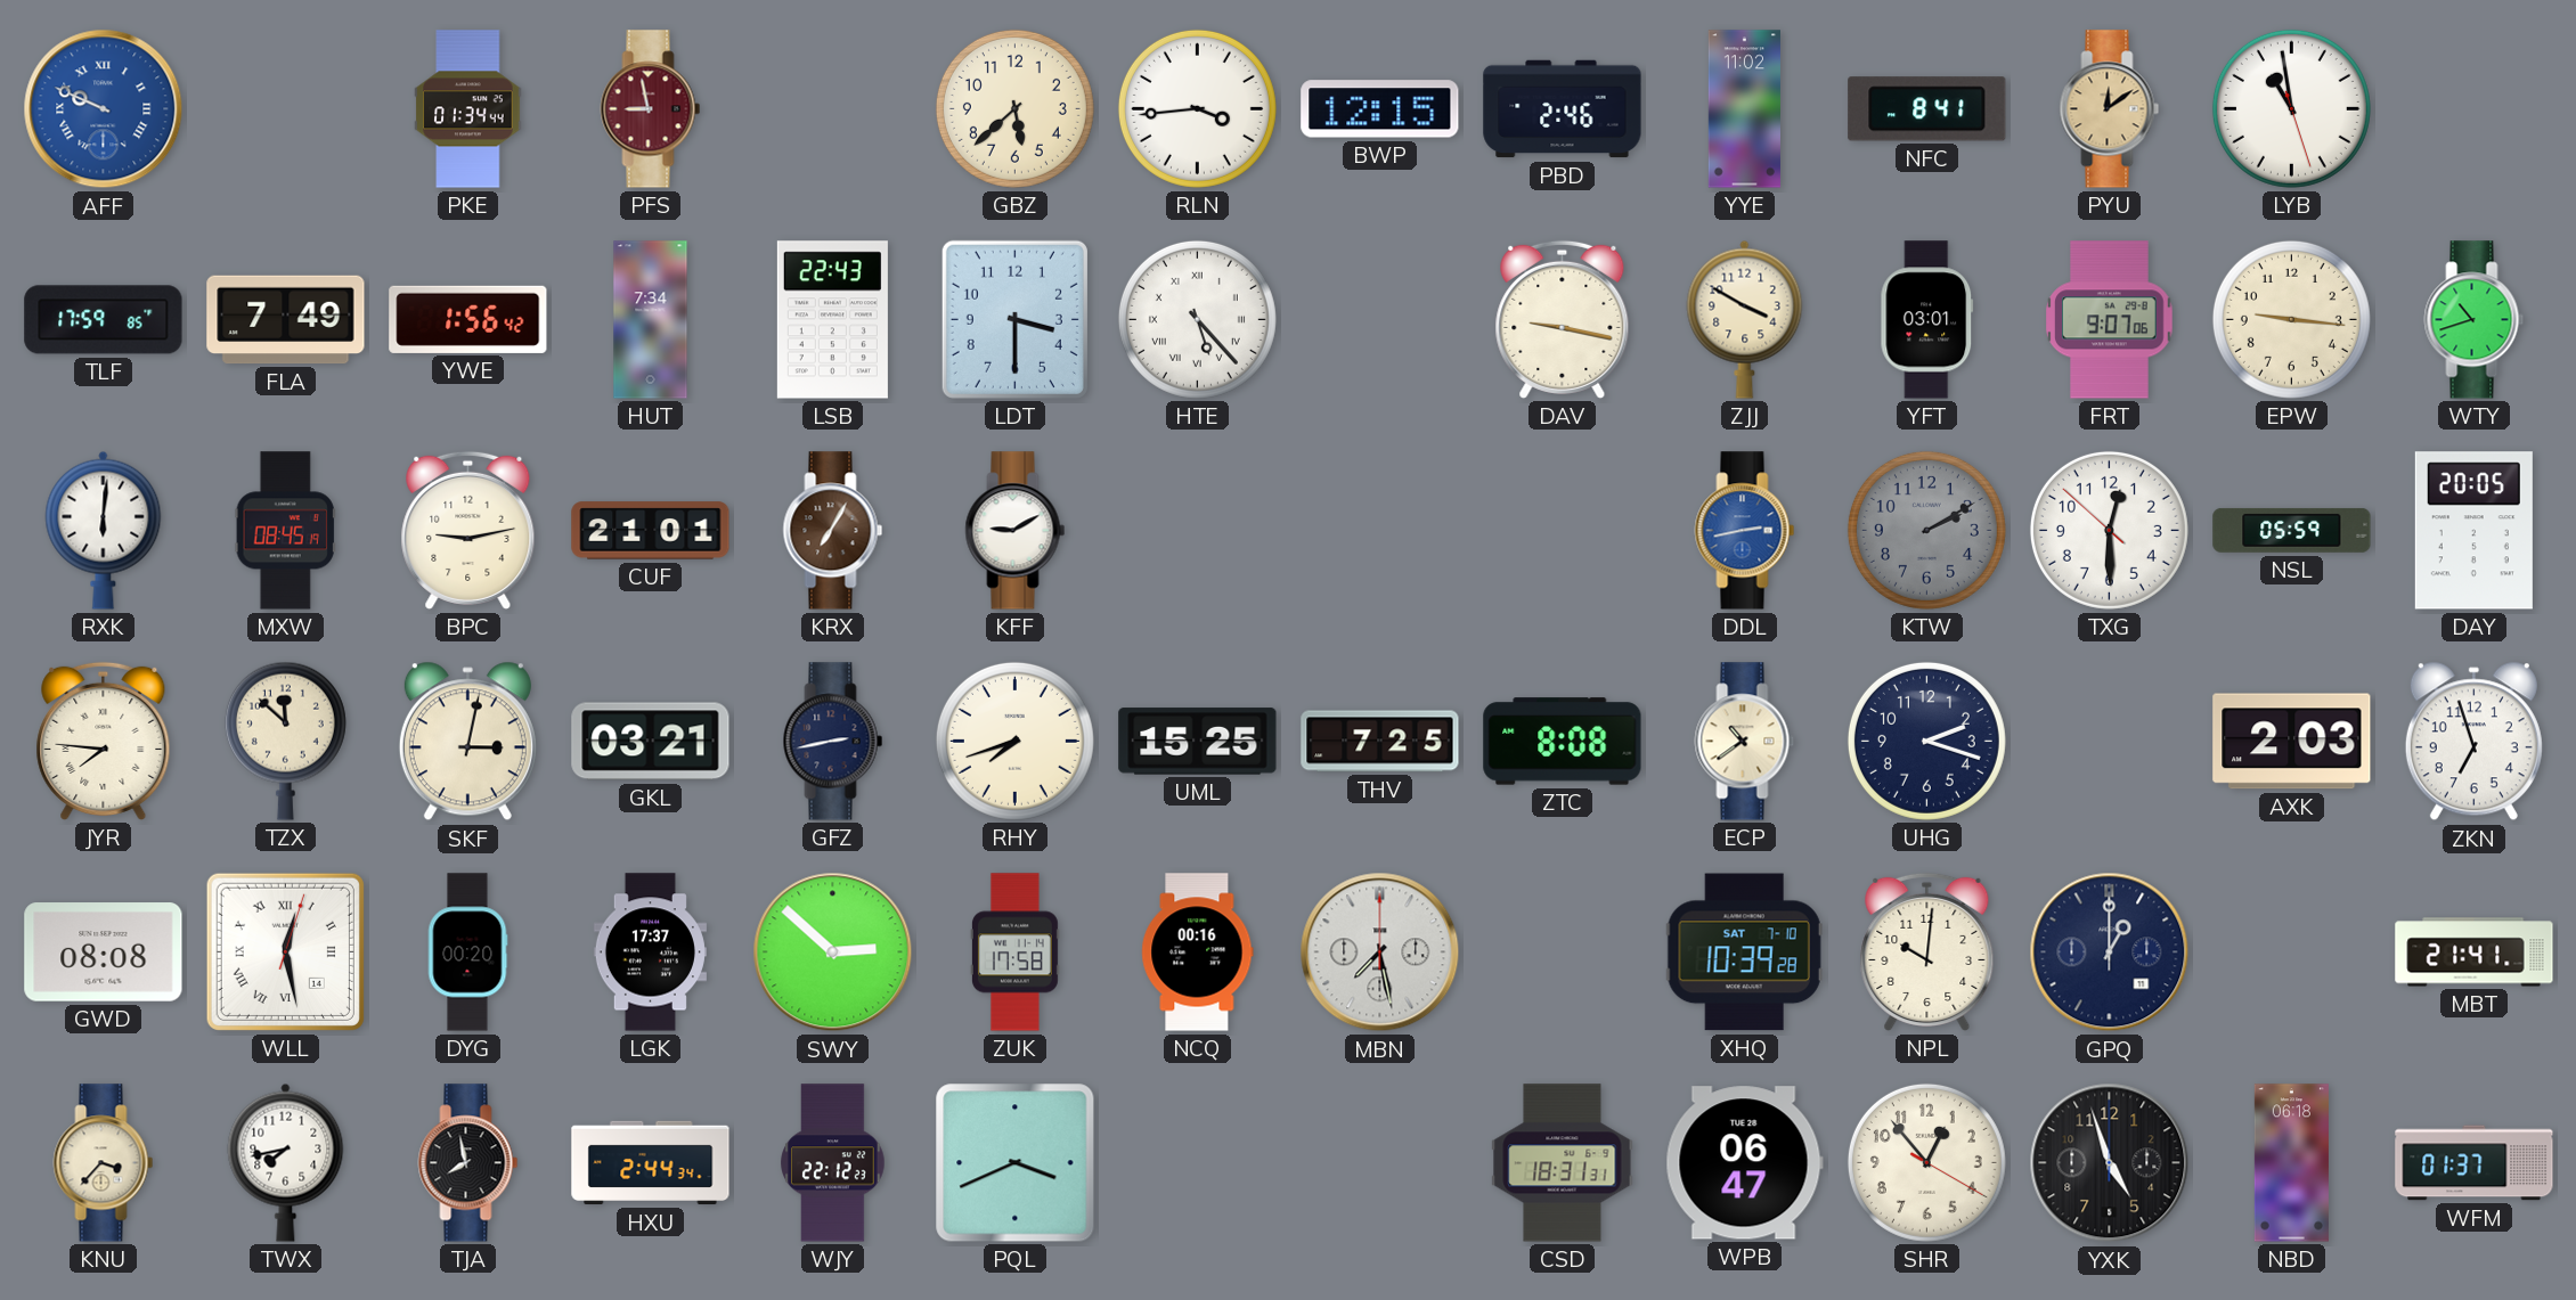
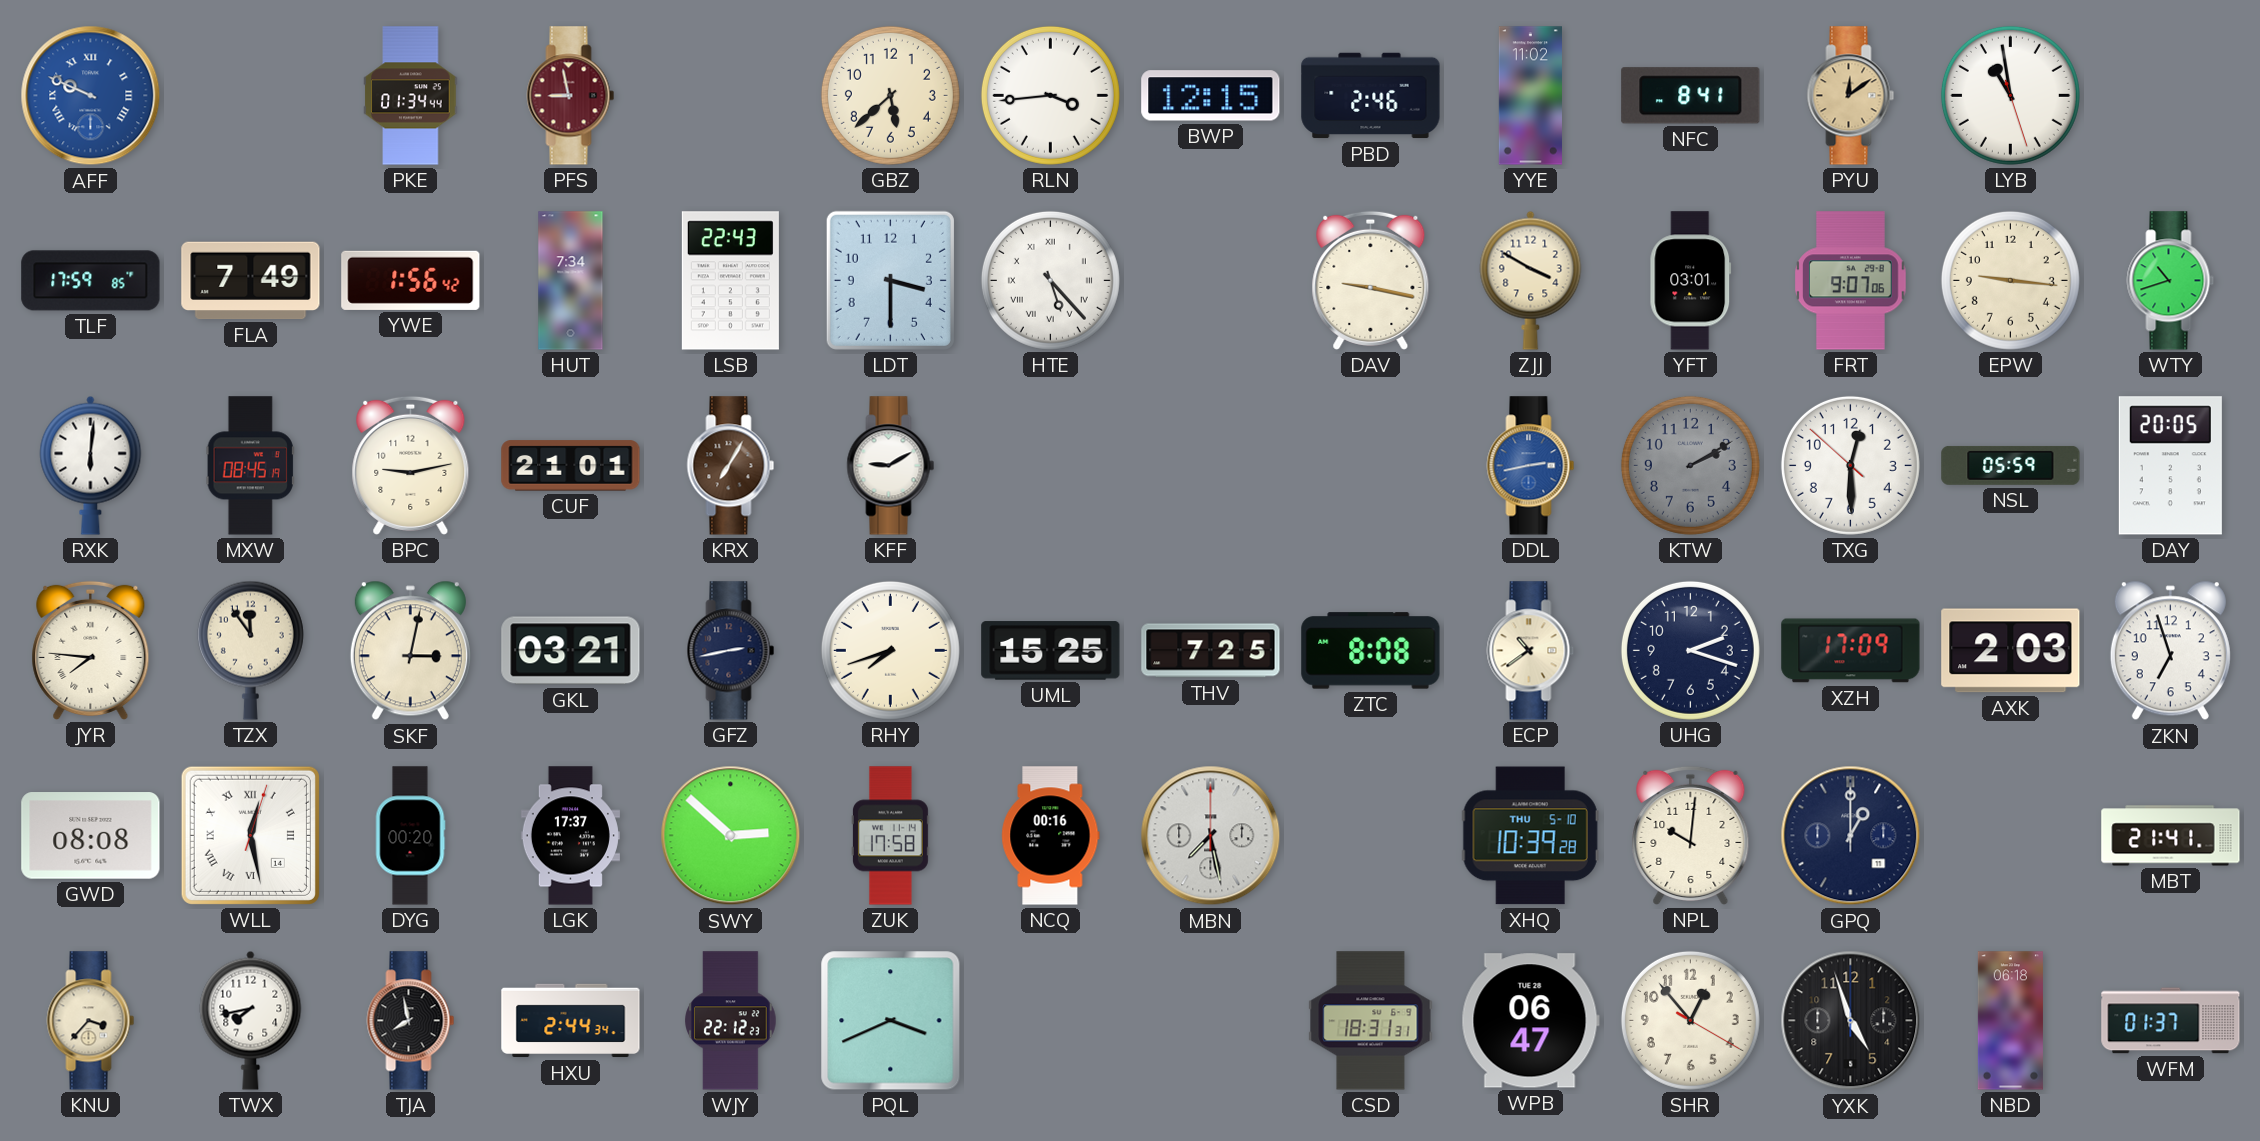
TZX: 11:52 -> 11:54
XZH: none -> 17:09
XHQ date: SAT 7-10 -> THU 5-10
